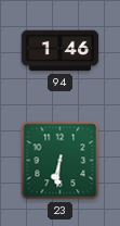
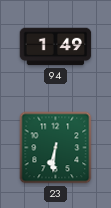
94: 1:46 -> 1:49
